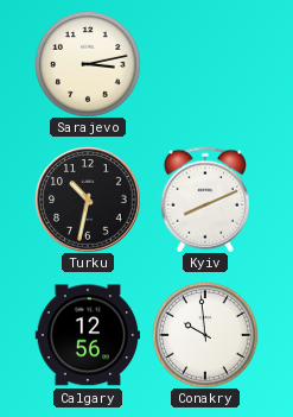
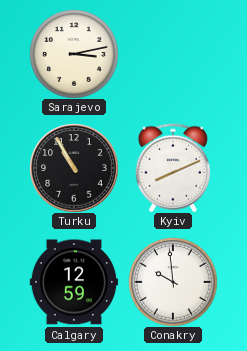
Turku: 10:32 -> 10:55
Calgary: 12:56 -> 12:59
